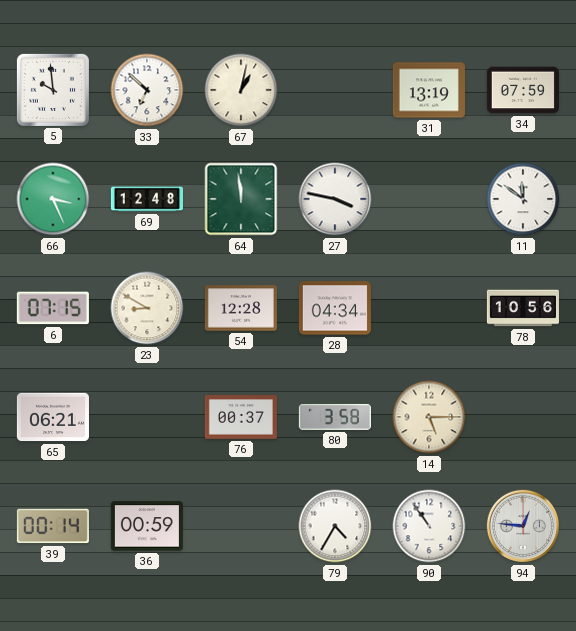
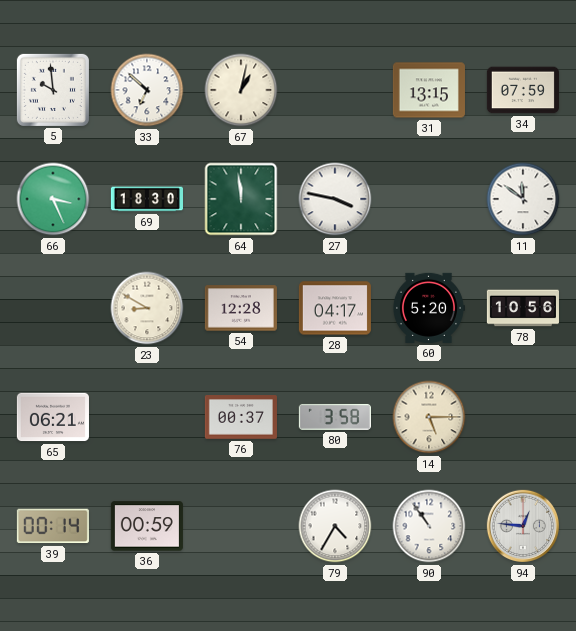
31: 13:19 -> 13:15
69: 12:48 -> 18:30
6: 07:15 -> none
28: 04:34 -> 04:17
60: none -> 5:20
